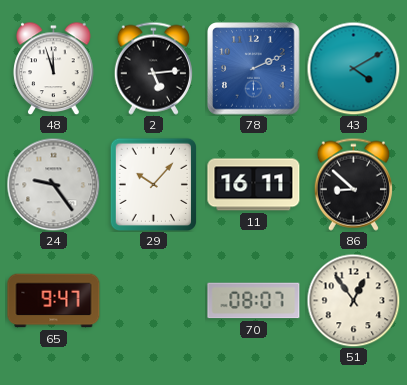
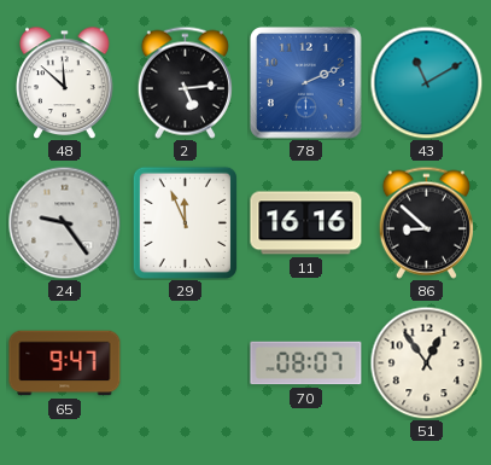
48: 11:57 -> 11:52
43: 4:10 -> 11:10
29: 10:07 -> 11:56
11: 16:11 -> 16:16
